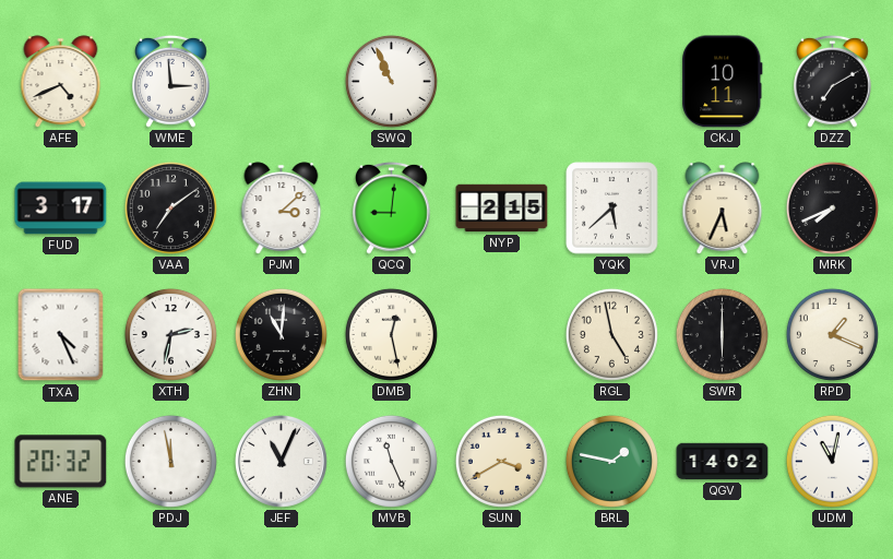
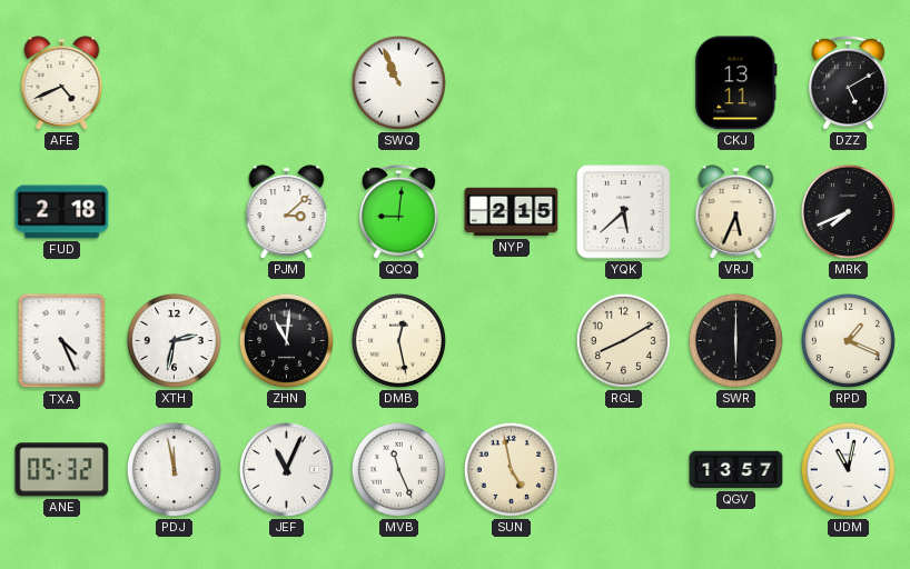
WME: 2:59 -> none
CKJ: 10:11 -> 13:11
DZZ: 7:10 -> 5:10
FUD: 3:17 -> 2:18
VAA: 7:09 -> none
RGL: 4:58 -> 8:10
ANE: 20:32 -> 05:32
SUN: 3:40 -> 4:58
BRL: 1:47 -> none
QGV: 14:02 -> 13:57
